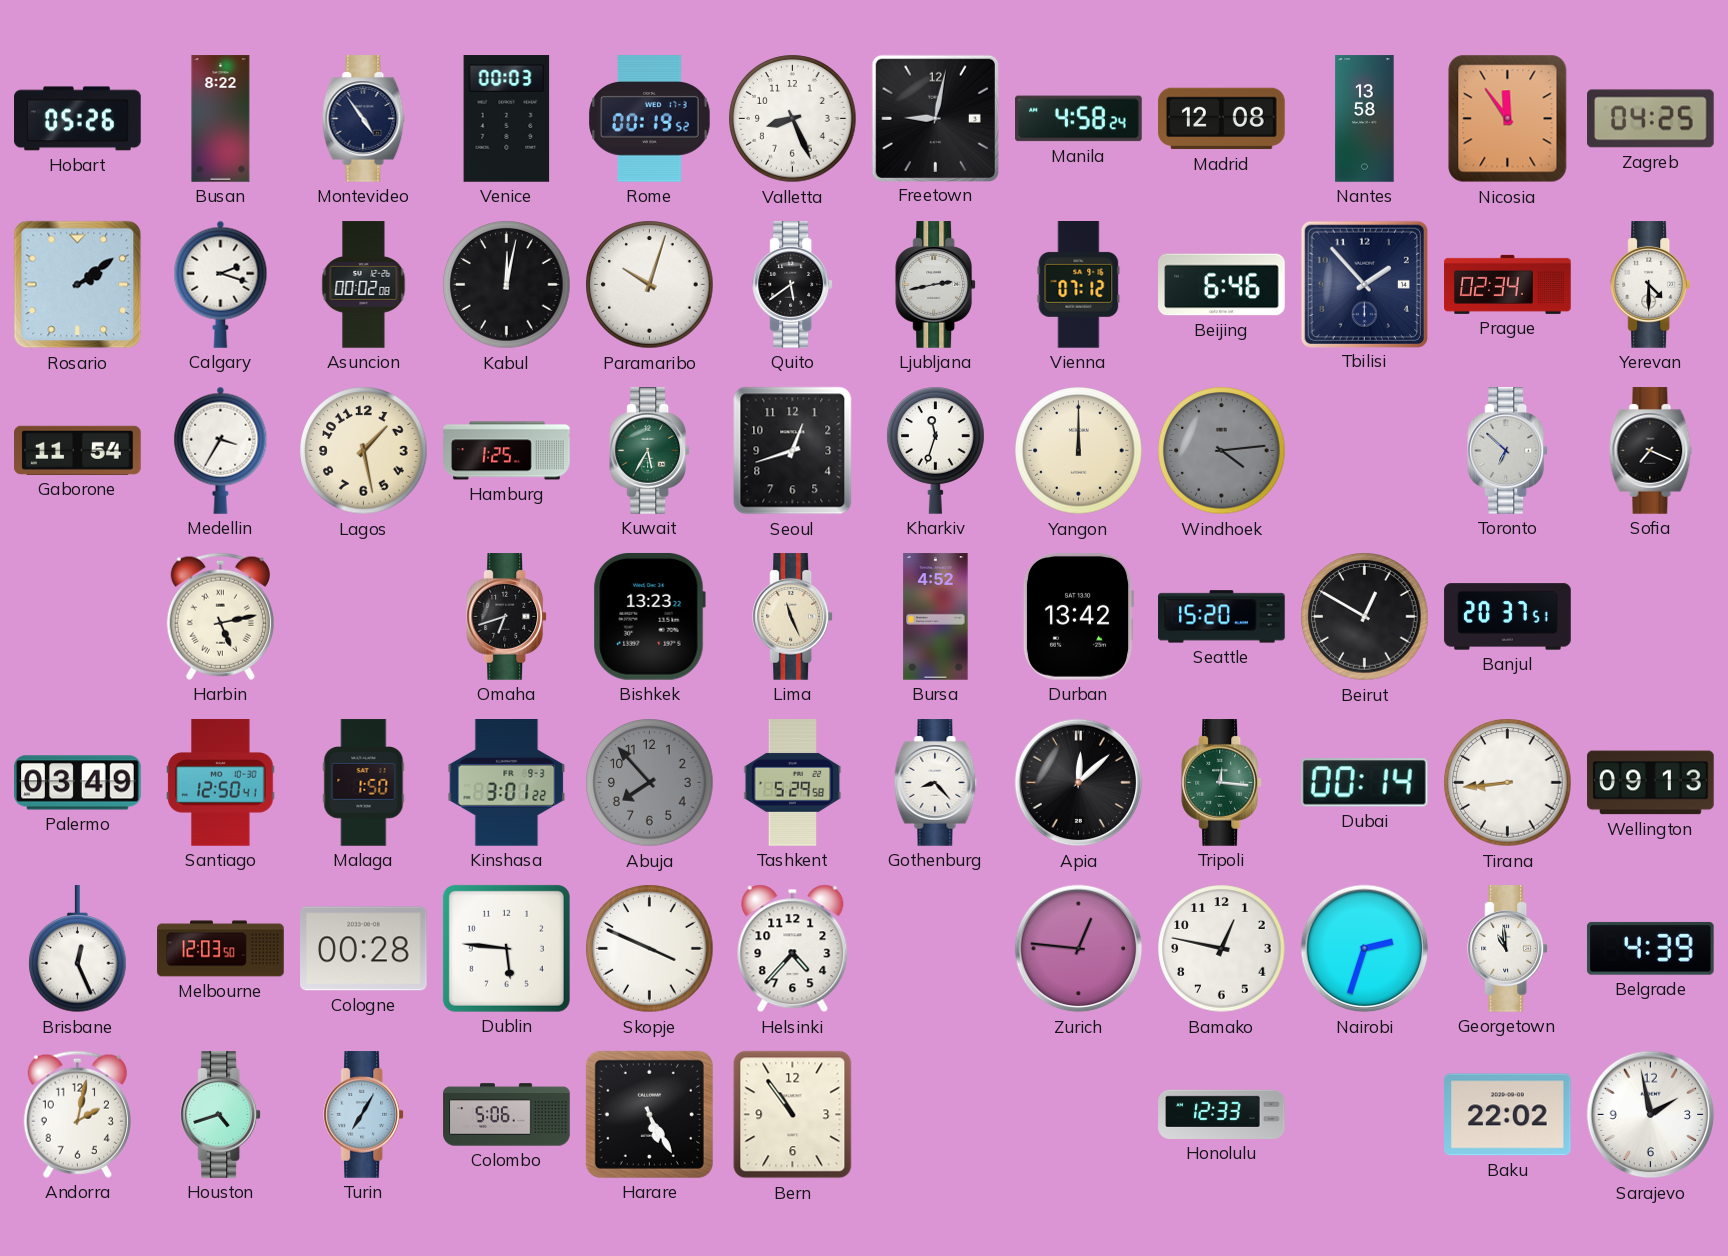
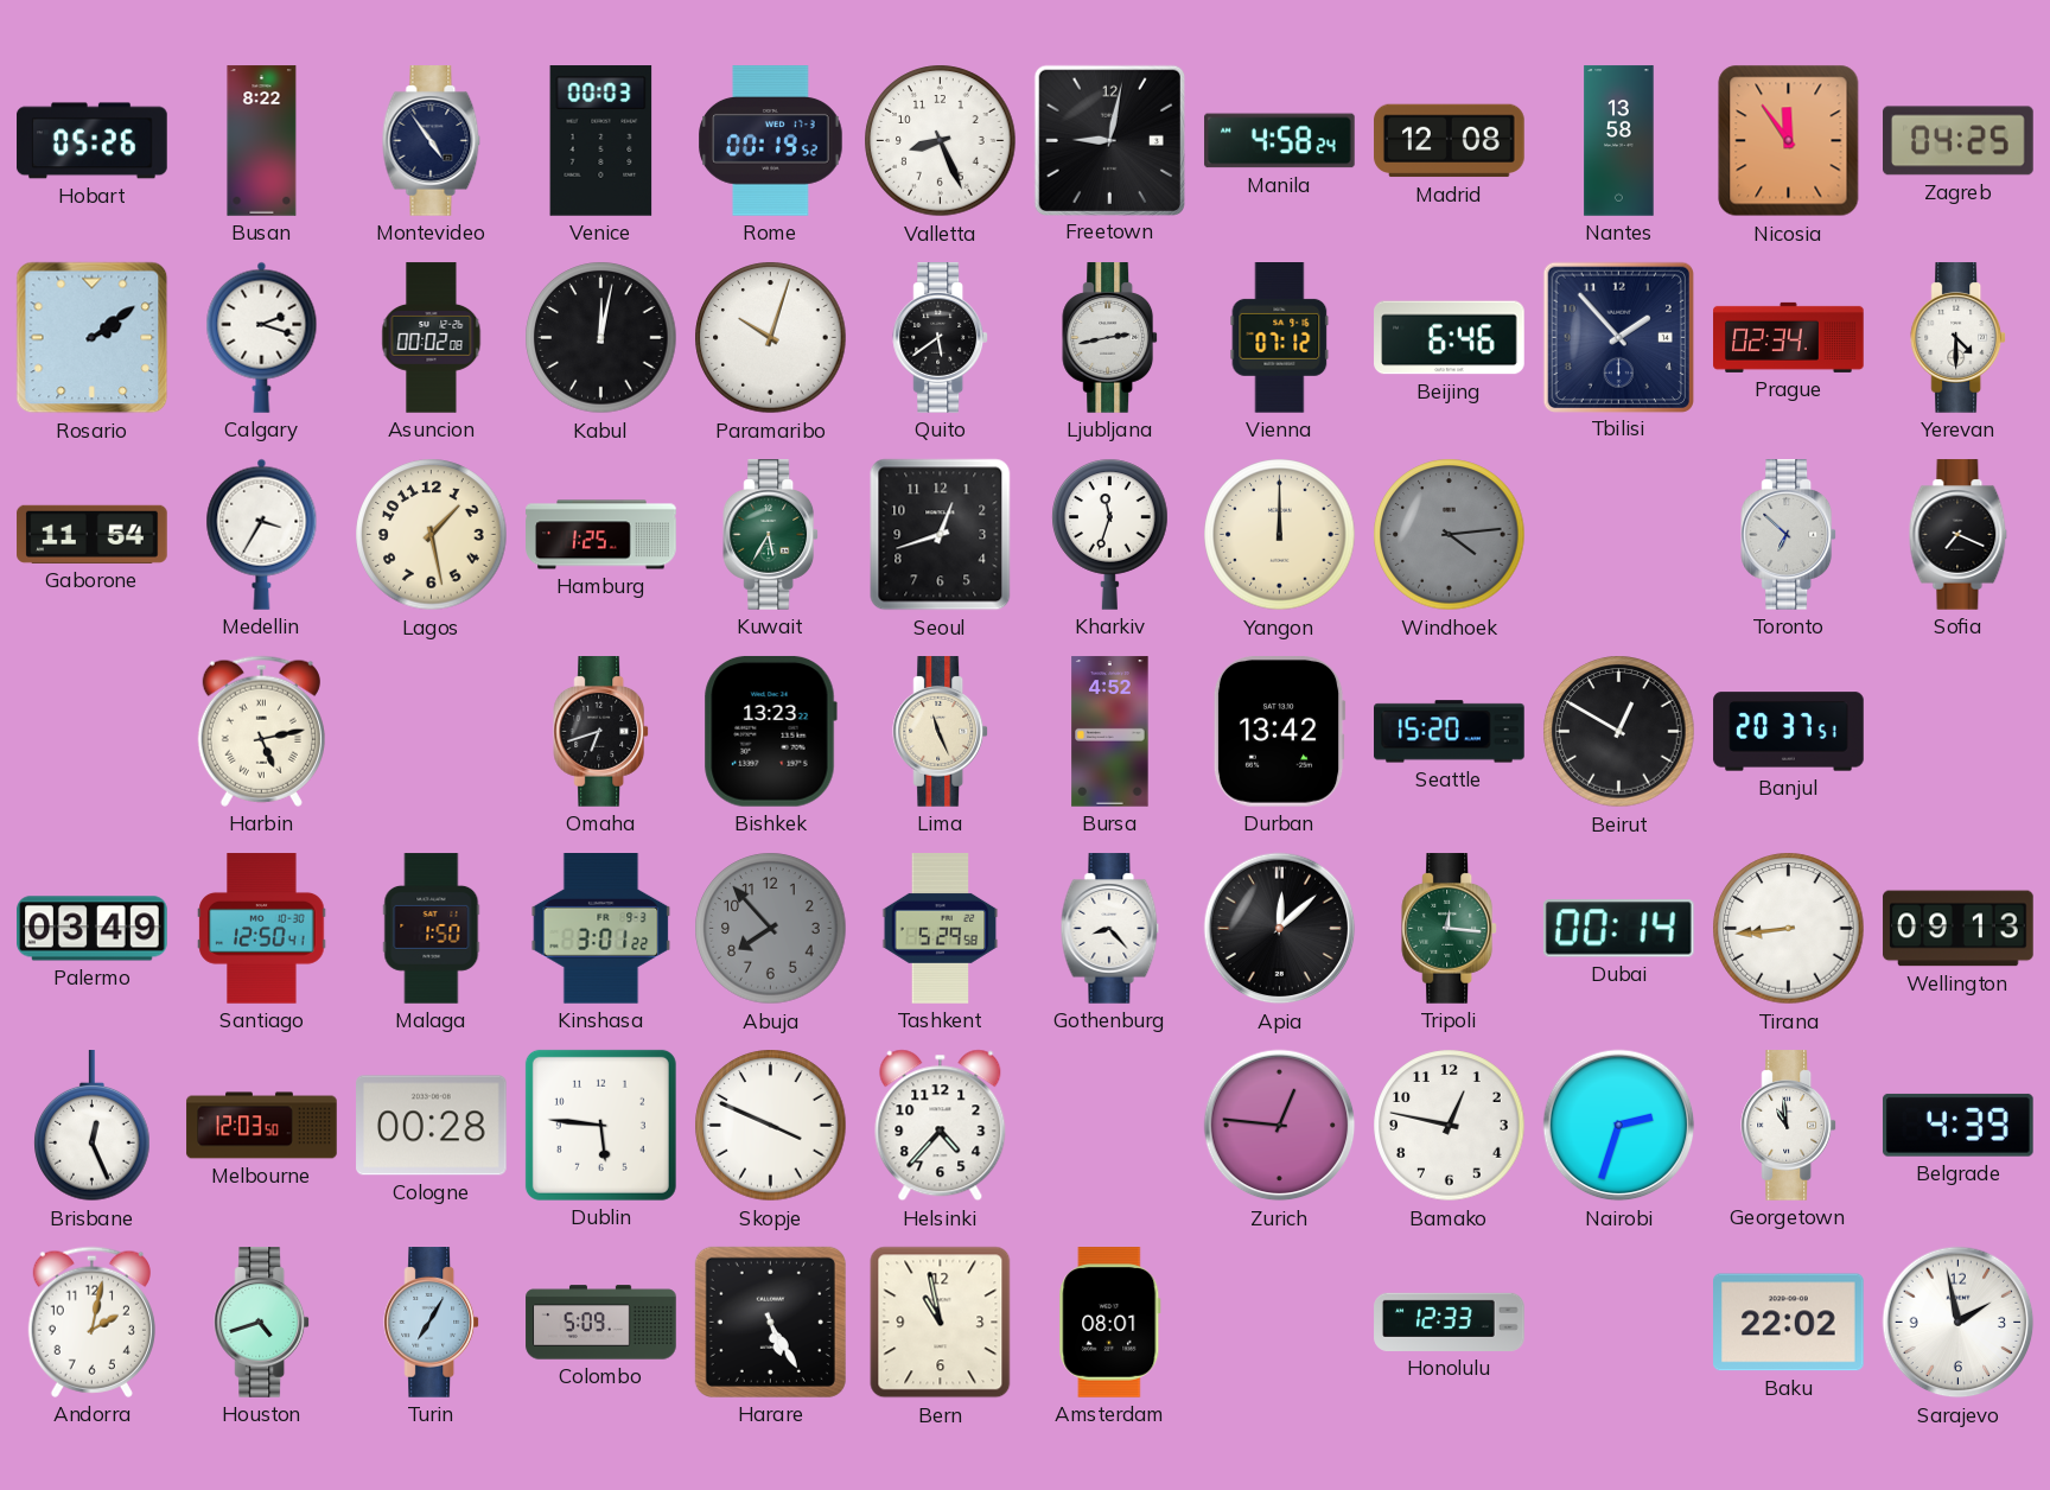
Colombo: 5:06 -> 5:09
Bern: 10:54 -> 10:58
Amsterdam: none -> 08:01
